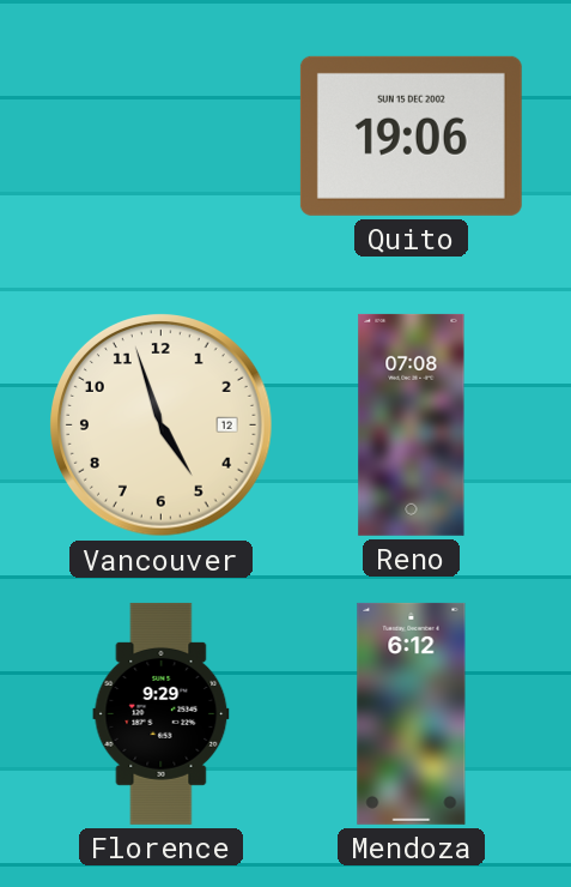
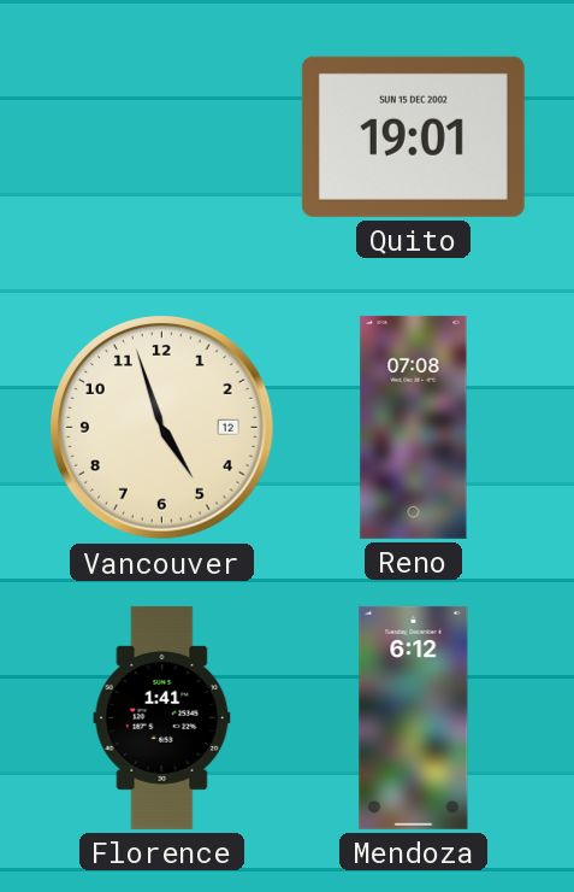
Quito: 19:06 -> 19:01
Florence: 9:29 -> 1:41
